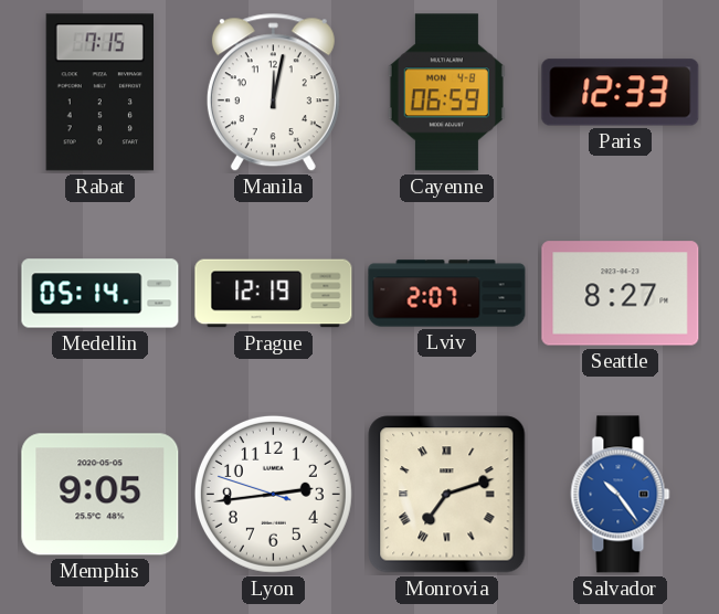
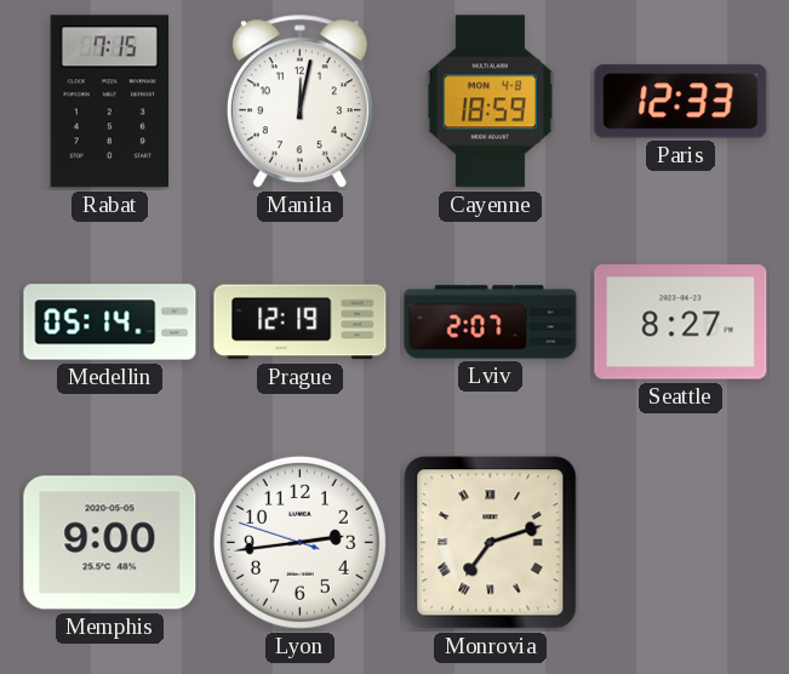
Cayenne: 06:59 -> 18:59
Memphis: 9:05 -> 9:00
Salvador: 10:24 -> none
